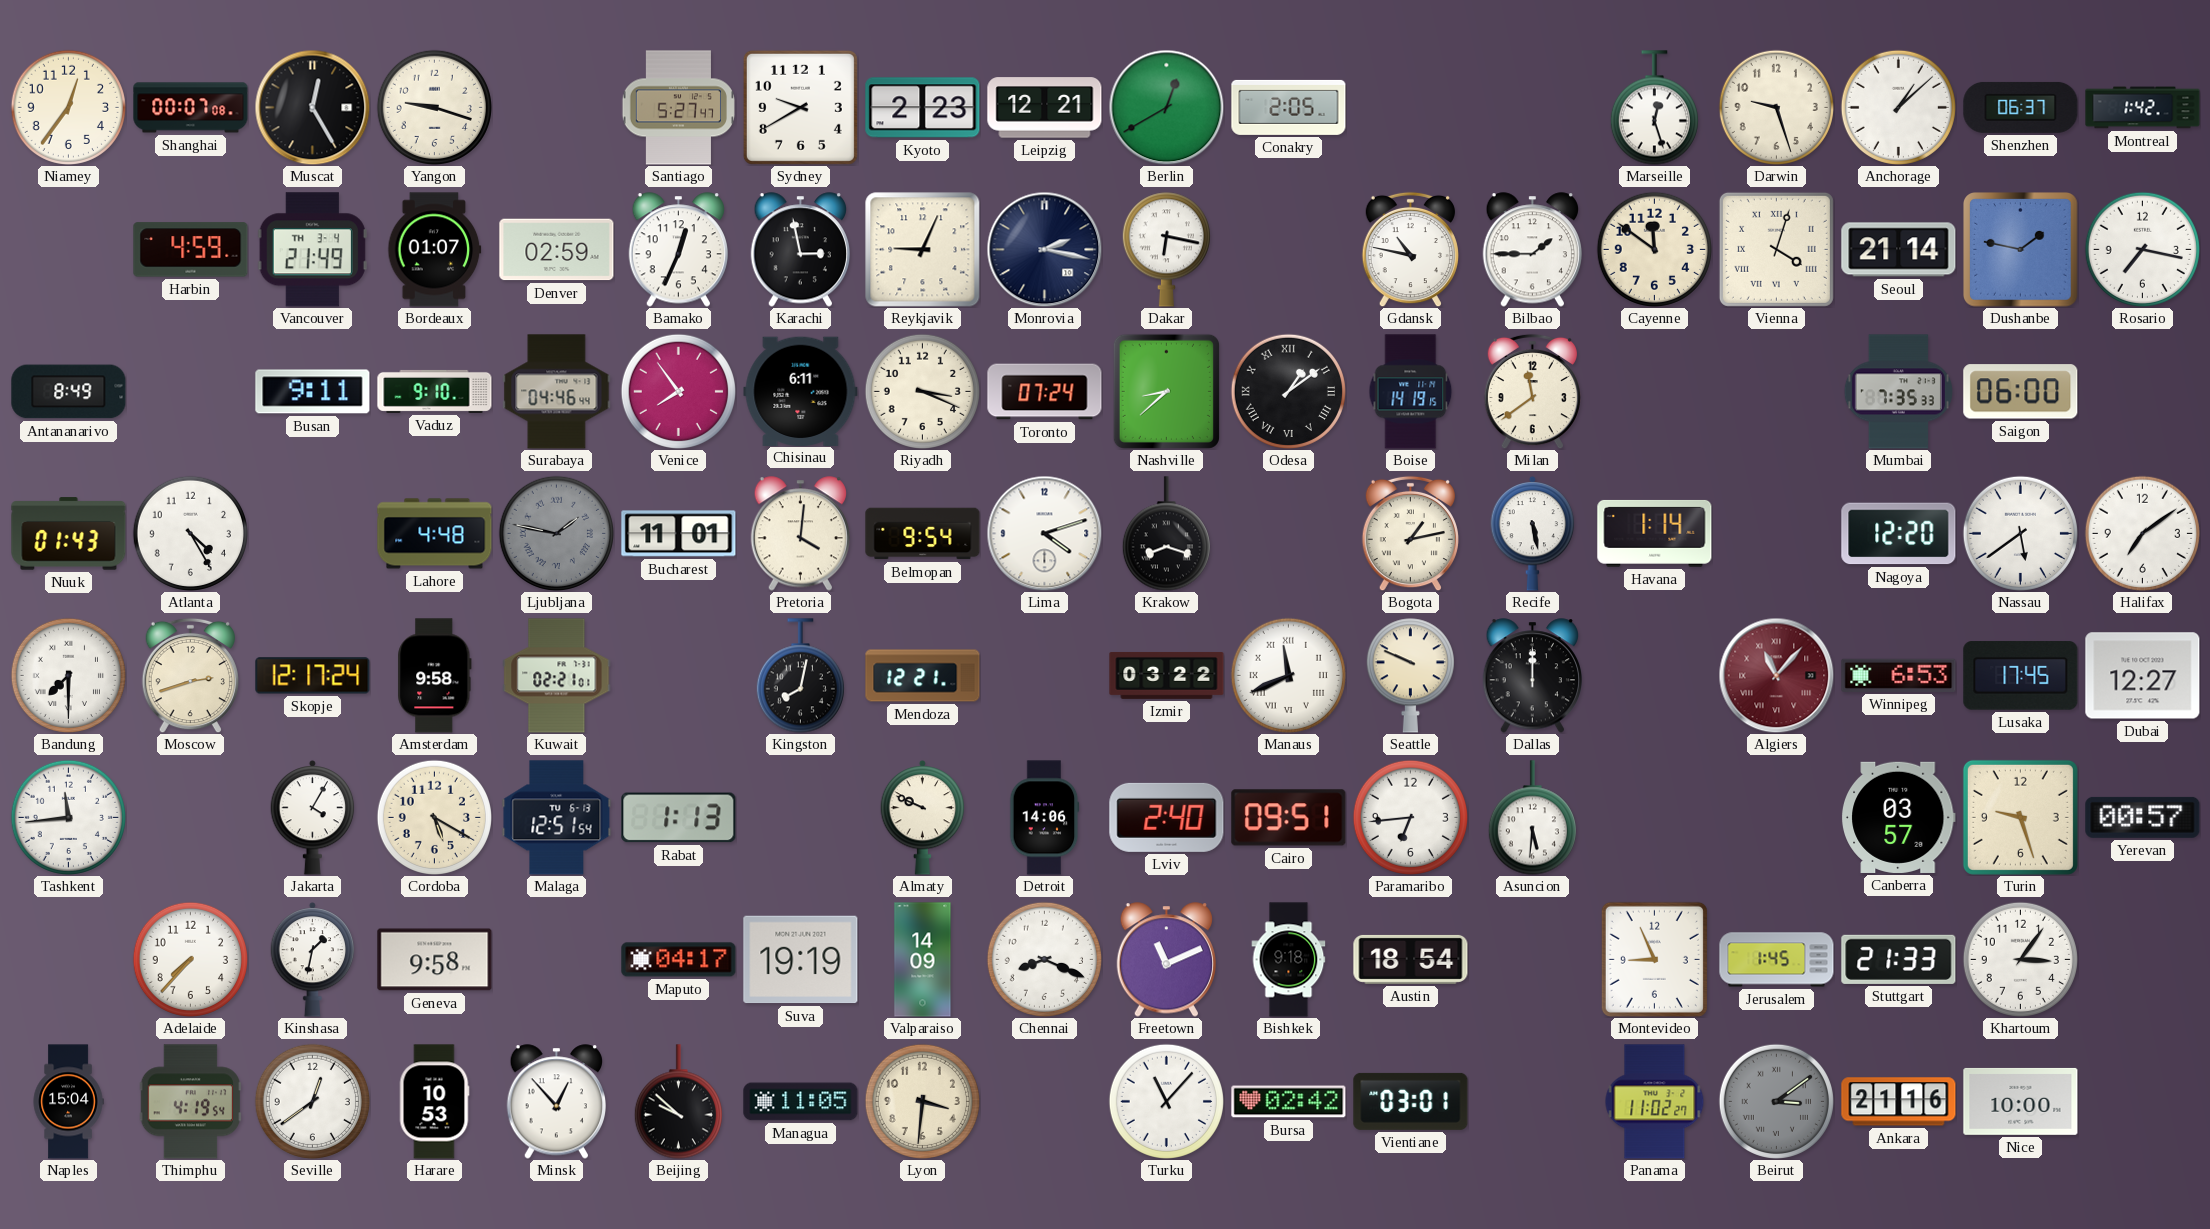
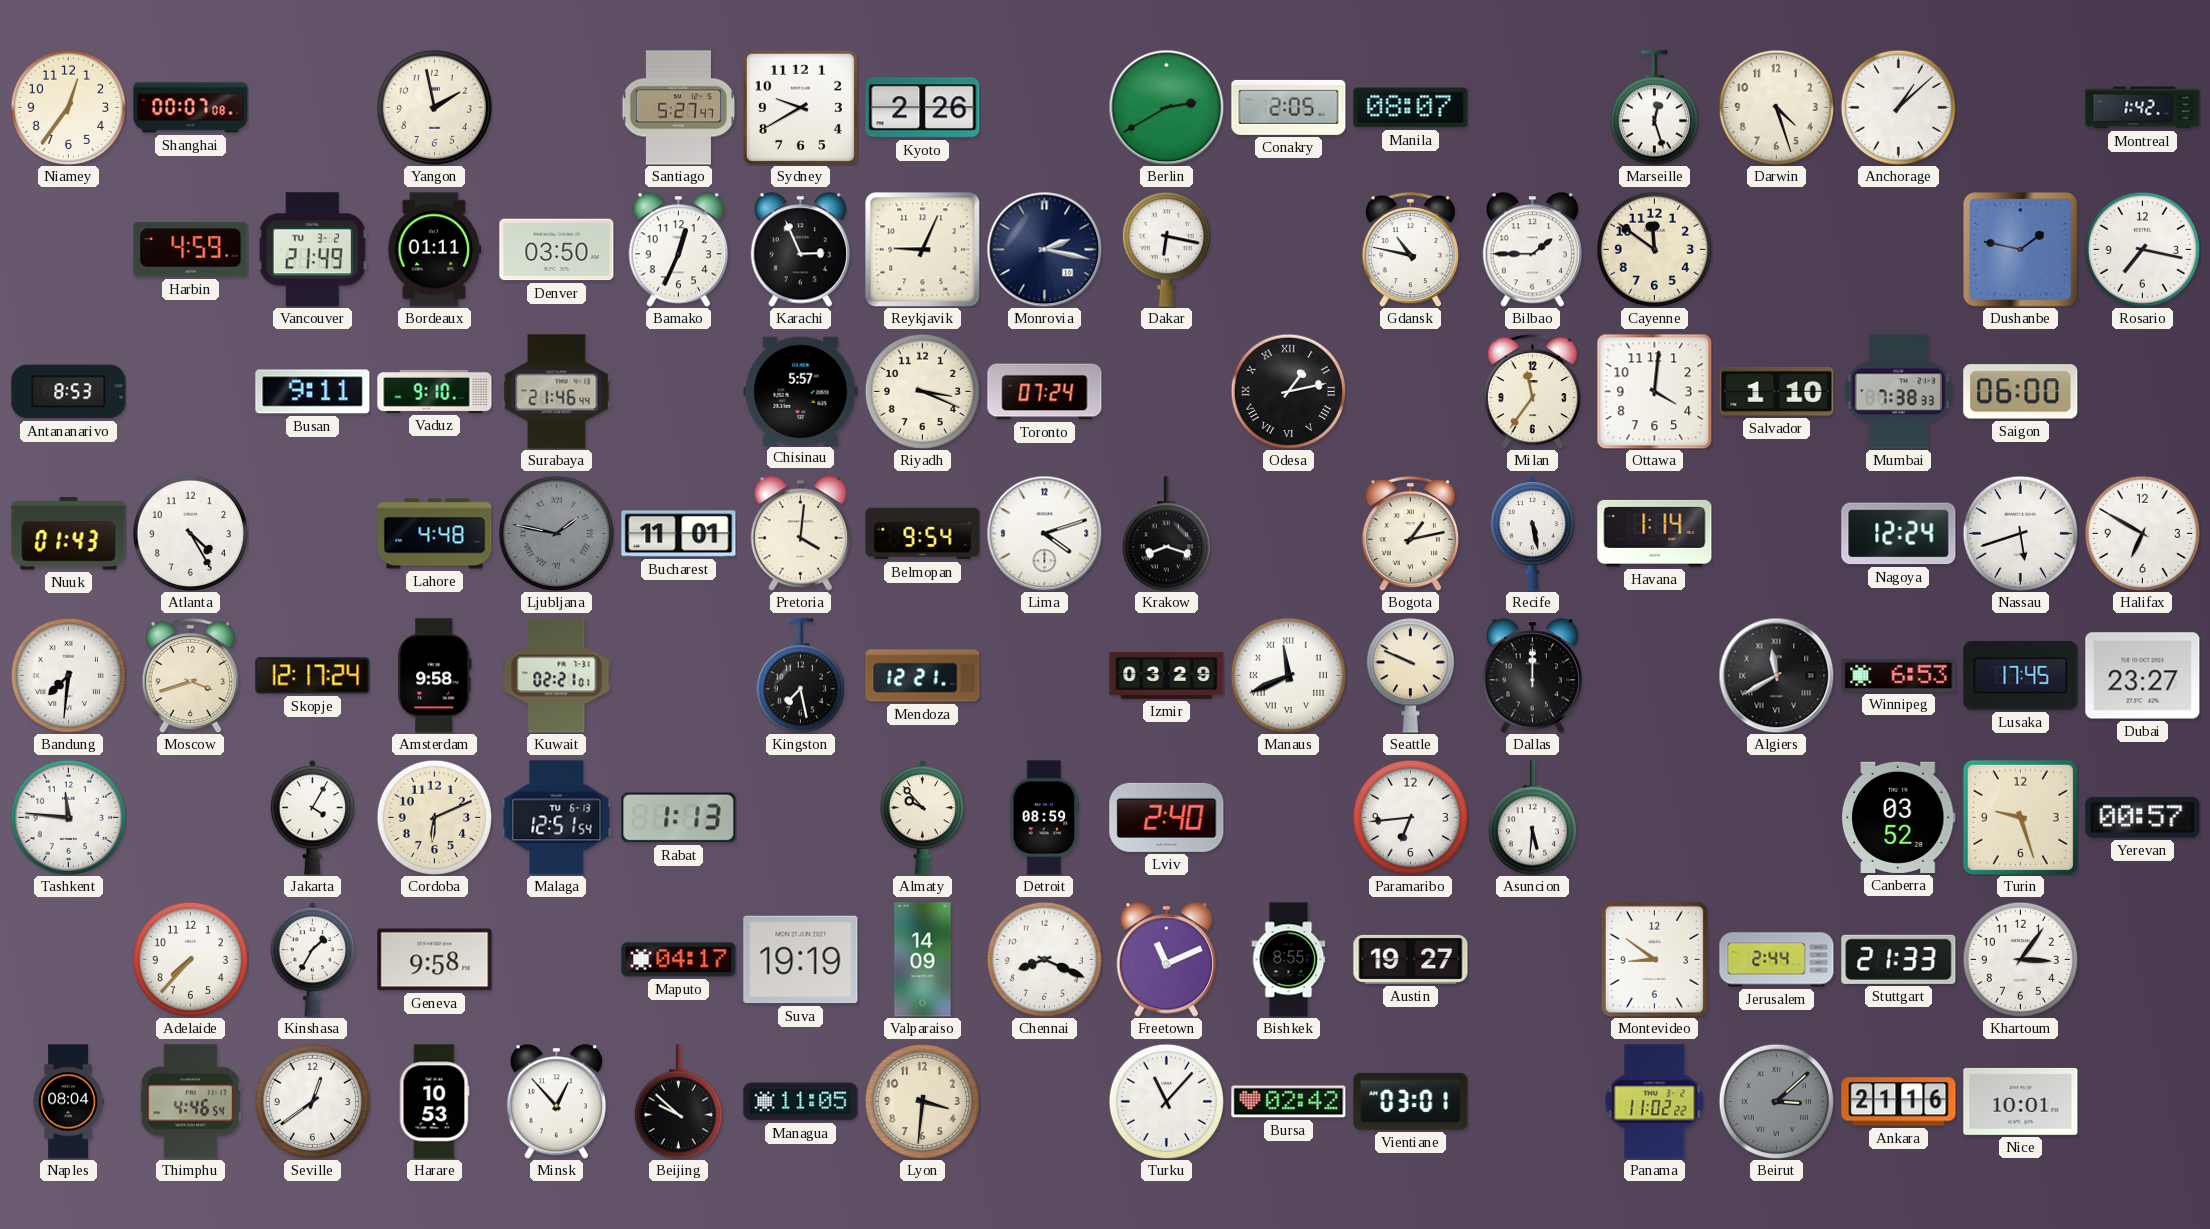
Muscat: 12:25 -> none
Yangon: 9:18 -> 1:58
Kyoto: 2:23 -> 2:26
Leipzig: 12:21 -> none
Berlin: 12:40 -> 2:40
Manila: none -> 08:07
Darwin: 9:27 -> 4:27
Shenzhen: 06:37 -> none
Vancouver date: TH 3-4 -> TU 3-2
Bordeaux: 01:07 -> 01:11
Denver: 02:59 -> 03:50
Karachi: 2:58 -> 2:56
Vienna: 4:03 -> none
Seoul: 21:14 -> none
Antananarivo: 8:49 -> 8:53
Surabaya: 04:46 -> 21:46
Venice: 7:54 -> none
Chisinau: 6:11 -> 5:57
Nashville: 8:38 -> none
Odesa: 1:09 -> 1:13
Boise: 14:19 -> none
Milan: 11:39 -> 11:36
Ottawa: none -> 4:01
Salvador: none -> 1:10
Mumbai: 7:35 -> 7:38
Nagoya: 12:20 -> 12:24
Nassau: 5:39 -> 5:42
Halifax: 7:09 -> 6:50
Bandung: 7:30 -> 7:31
Moscow: 2:42 -> 3:42
Kingston: 8:02 -> 7:28
Izmir: 03:22 -> 03:29
Algiers: 11:07 -> 11:40
Algiers dial: burgundy -> black
Dubai: 12:27 -> 23:27
Tashkent: 11:44 -> 11:46
Cordoba: 5:20 -> 6:11
Almaty: 9:49 -> 9:53
Detroit: 14:06 -> 08:59
Cairo: 09:51 -> none
Canberra: 03:57 -> 03:52
Kinshasa: 1:32 -> 1:35
Bishkek: 9:18 -> 8:55
Austin: 18:54 -> 19:27
Montevideo: 8:56 -> 8:51
Jerusalem: 1:45 -> 2:44
Naples: 15:04 -> 08:04
Thimphu: 4:19 -> 4:46
Panama: 11:02:27 -> 11:02:22
Beirut: 3:09 -> 3:08
Nice: 10:00 -> 10:01
